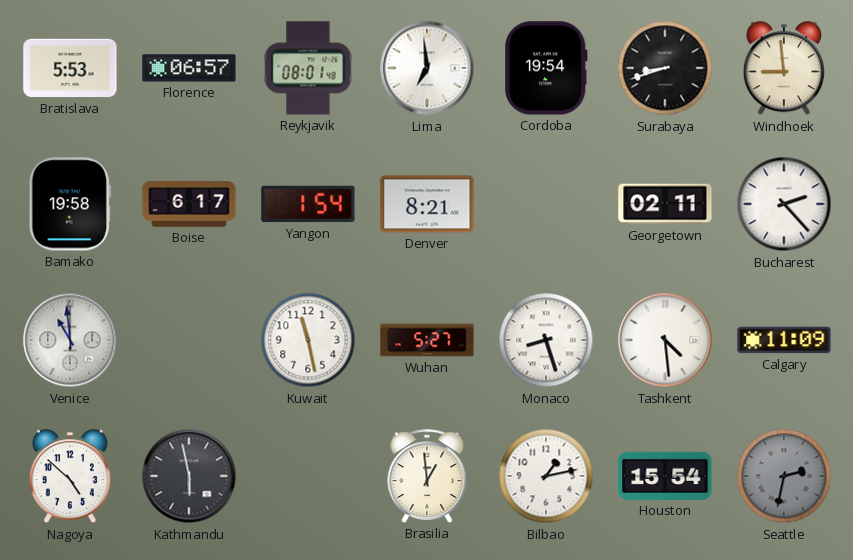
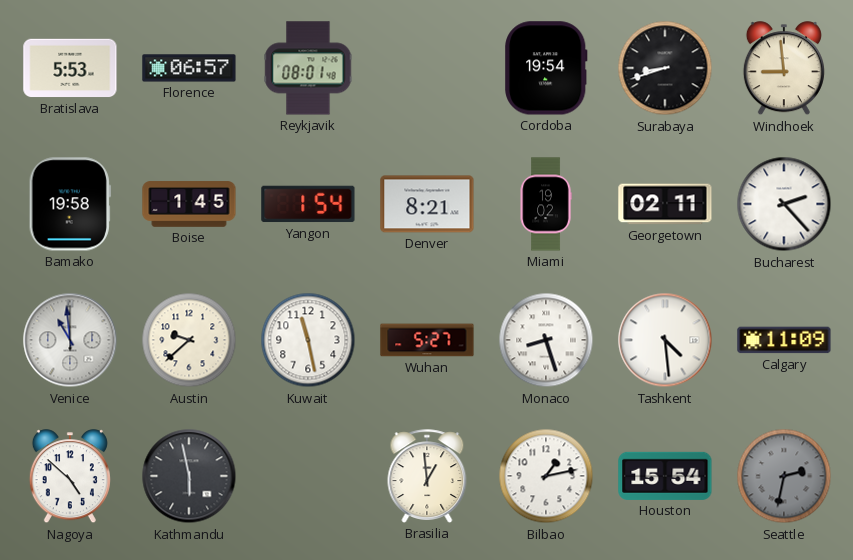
Lima: 6:59 -> none
Boise: 6:17 -> 1:45
Miami: none -> 19:02
Austin: none -> 9:38
